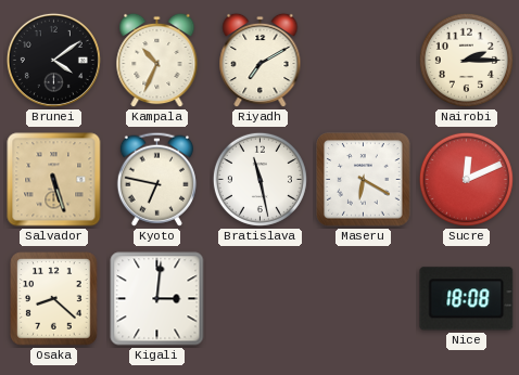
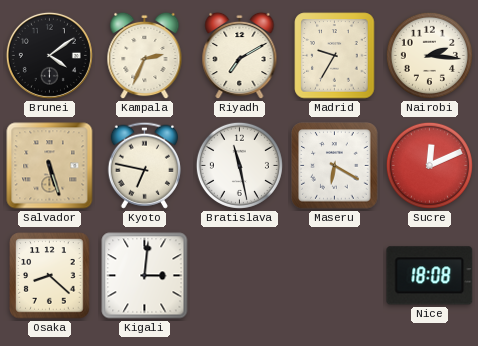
Kampala: 10:34 -> 2:34
Madrid: none -> 9:35
Nairobi: 2:15 -> 2:16
